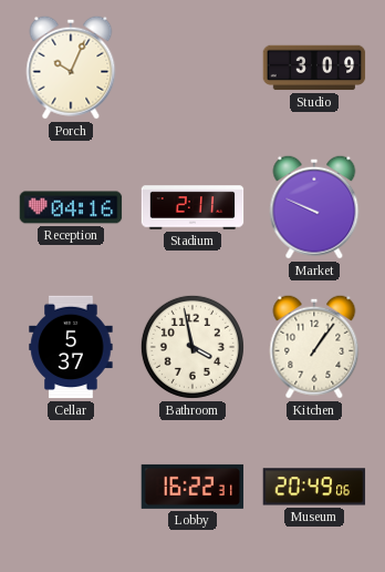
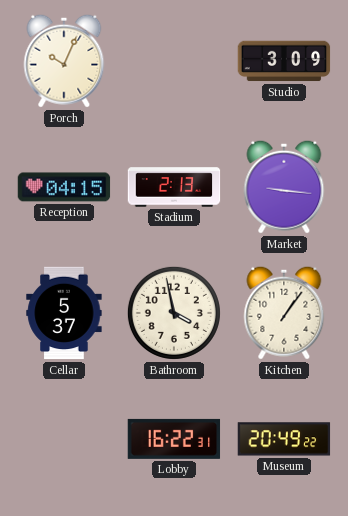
Reception: 04:16 -> 04:15
Stadium: 2:11 -> 2:13
Market: 9:49 -> 9:16
Museum: 20:49:06 -> 20:49:22
